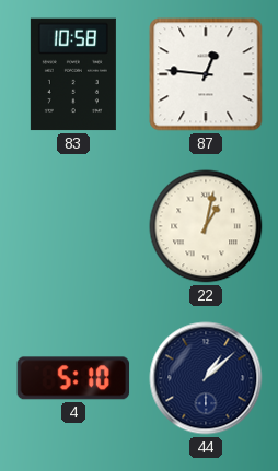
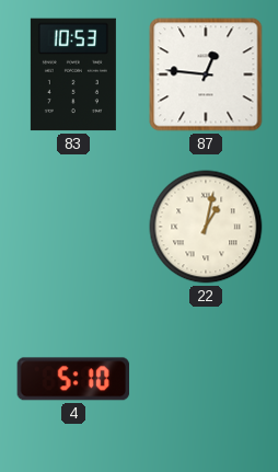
83: 10:58 -> 10:53
44: 1:08 -> none
